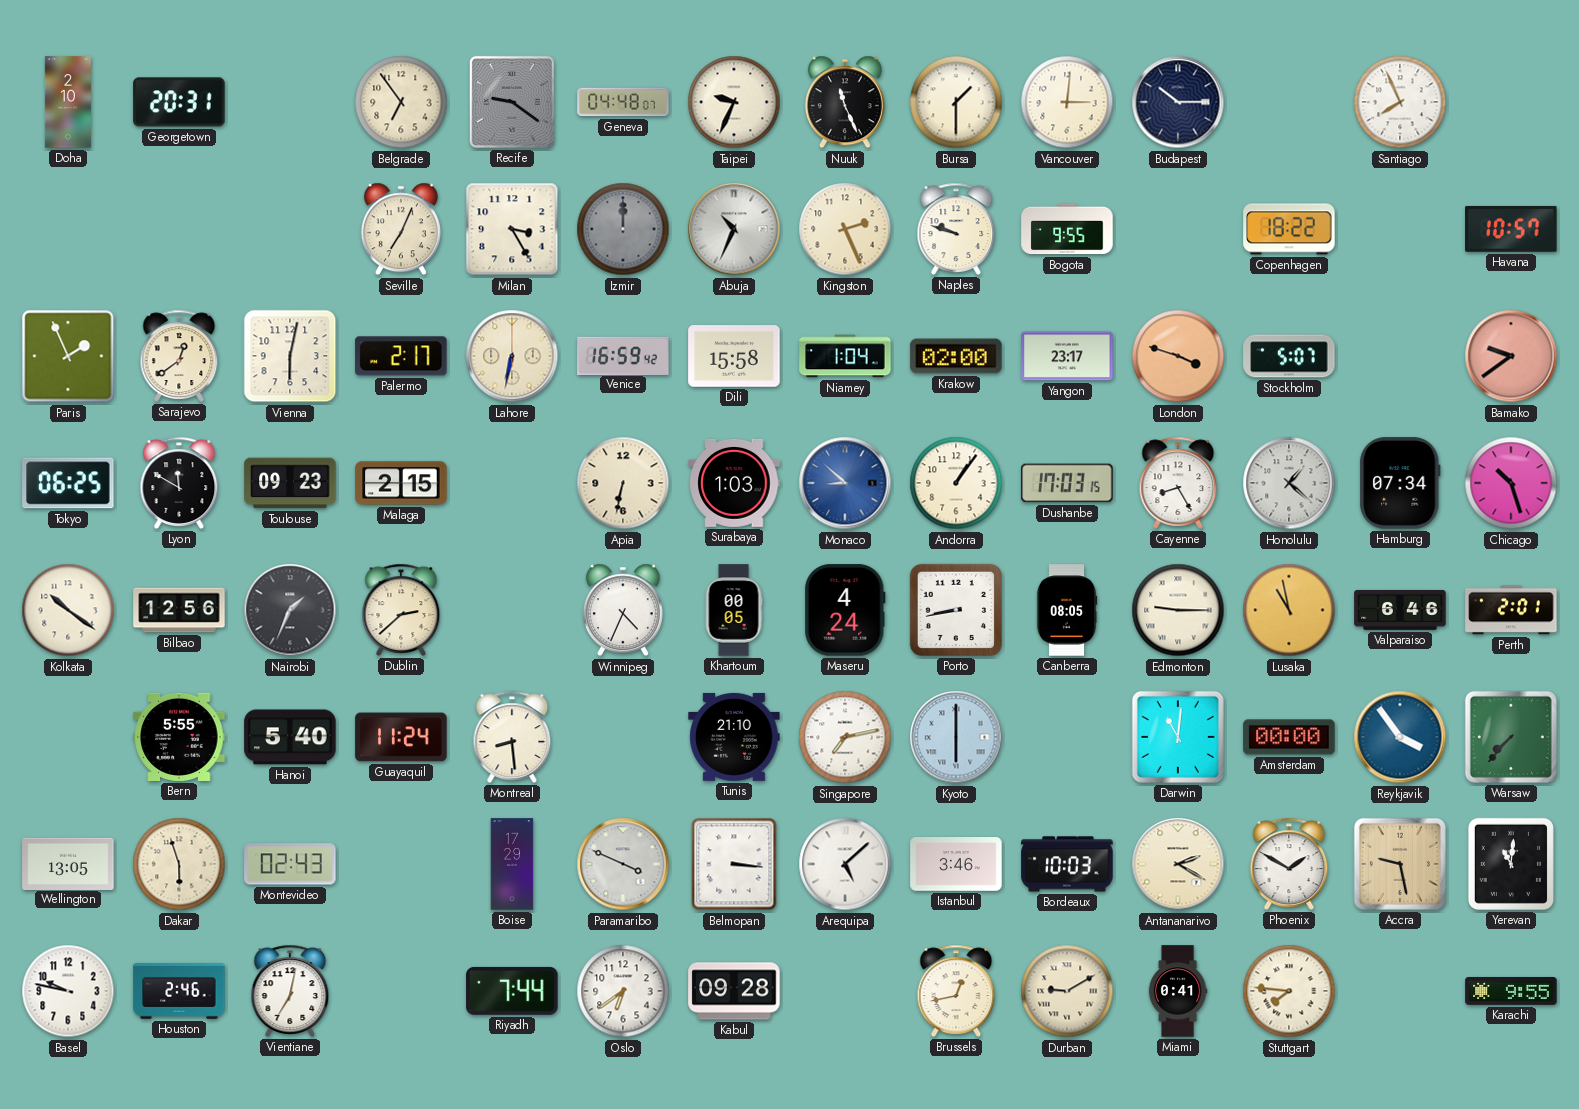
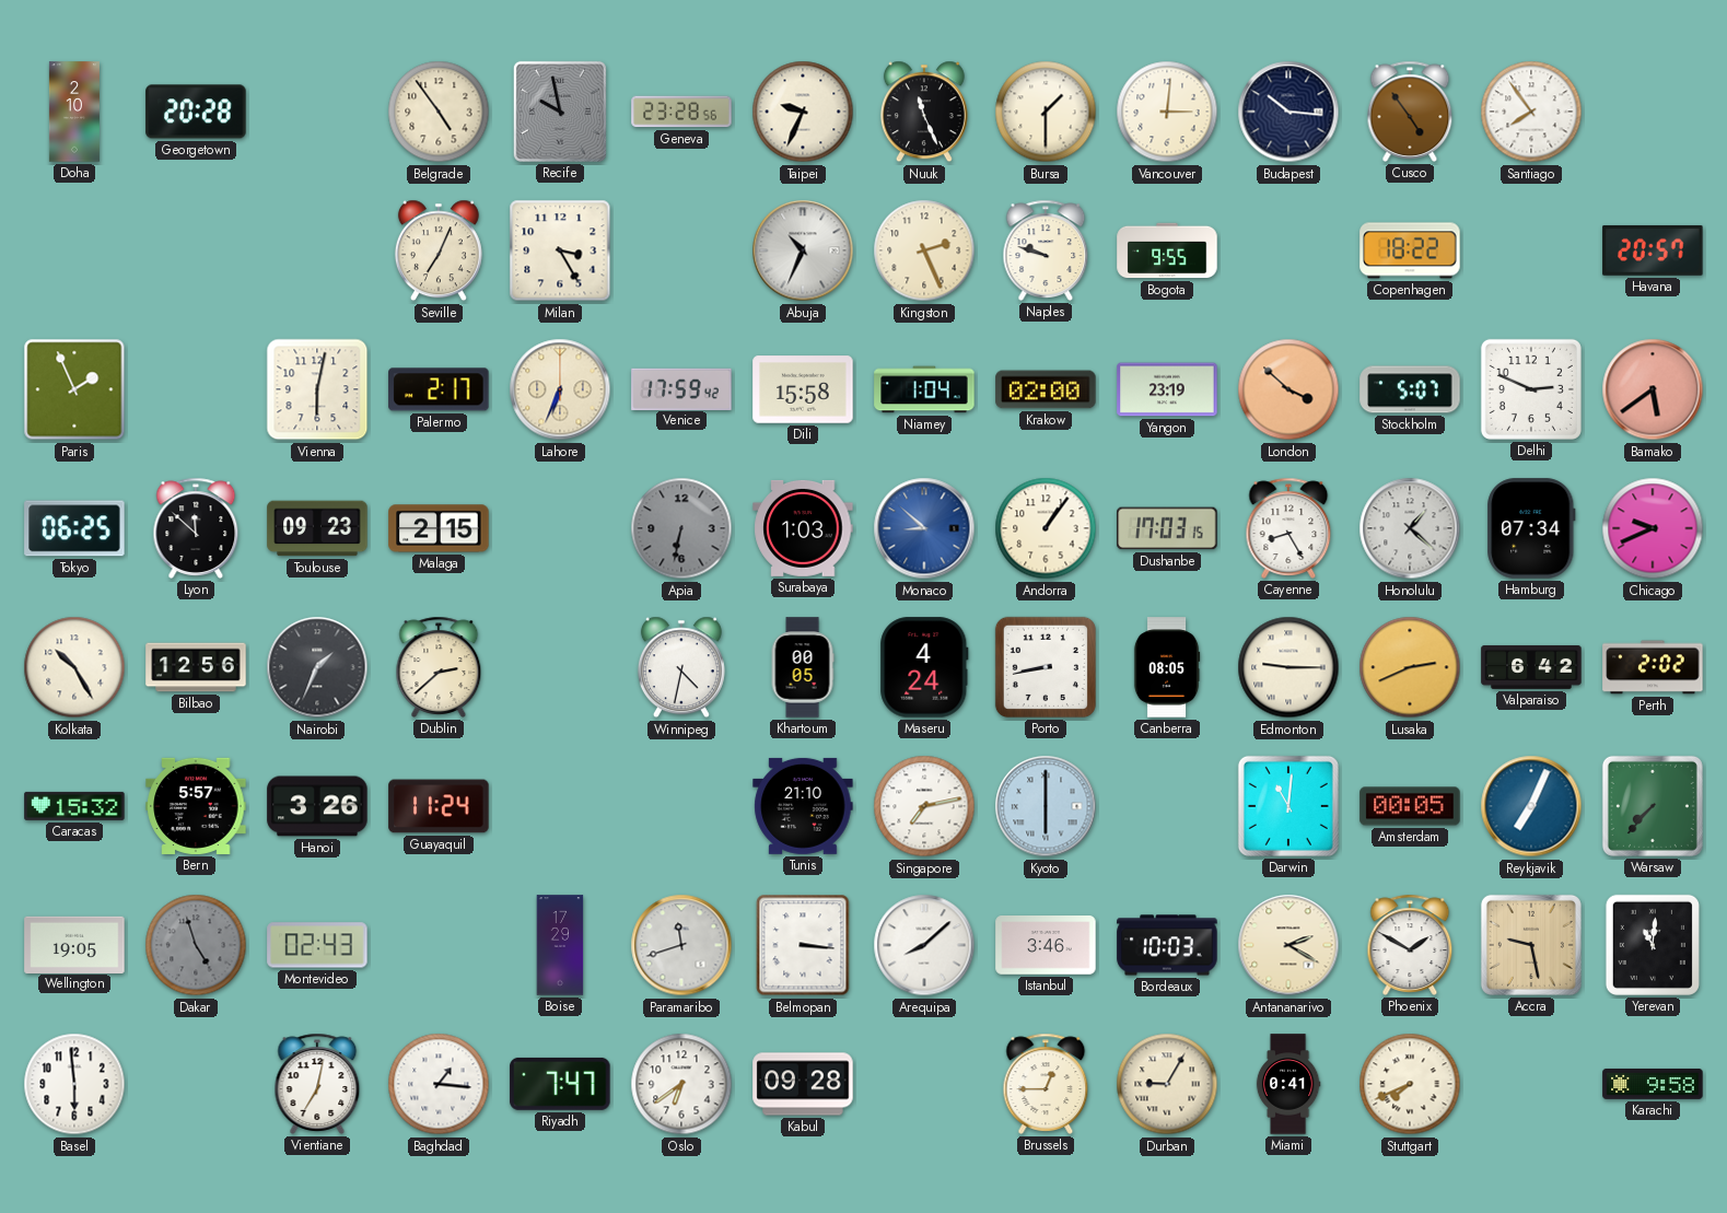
Georgetown: 20:31 -> 20:28
Belgrade: 6:54 -> 4:54
Recife: 9:21 -> 9:58
Geneva: 04:48 -> 23:28
Budapest: 10:15 -> 10:16
Cusco: none -> 4:54
Santiago: 7:56 -> 7:54
Izmir: 12:00 -> none
Havana: 10:57 -> 20:57
Sarajevo: 12:39 -> none
Lahore: 6:32 -> 6:34
Venice: 16:59 -> 17:59
Yangon: 23:17 -> 23:19
London: 3:48 -> 3:52
Delhi: none -> 2:49
Bamako: 9:39 -> 5:39
Lyon: 11:50 -> 11:52
Apia dial: cream -> grey
Chicago: 10:27 -> 9:41
Kolkata: 10:21 -> 10:25
Winnipeg: 4:34 -> 4:32
Lusaka: 10:58 -> 2:41
Valparaiso: 6:46 -> 6:42
Perth: 2:01 -> 2:02
Caracas: none -> 15:32
Bern: 5:55 -> 5:57
Hanoi: 5:40 -> 3:26
Montreal: 8:29 -> none
Amsterdam: 00:00 -> 00:05
Reykjavik: 3:54 -> 7:04
Wellington: 13:05 -> 19:05
Dakar: 5:57 -> 4:57
Dakar dial: cream -> grey
Paramaribo: 3:49 -> 11:42
Arequipa: 5:08 -> 8:08
Basel: 9:47 -> 5:59
Houston: 2:46 -> none
Baghdad: none -> 1:16
Riyadh: 7:44 -> 7:47
Brussels: 12:43 -> 12:45
Durban: 9:10 -> 9:05
Stuttgart: 7:46 -> 7:41
Karachi: 9:55 -> 9:58
